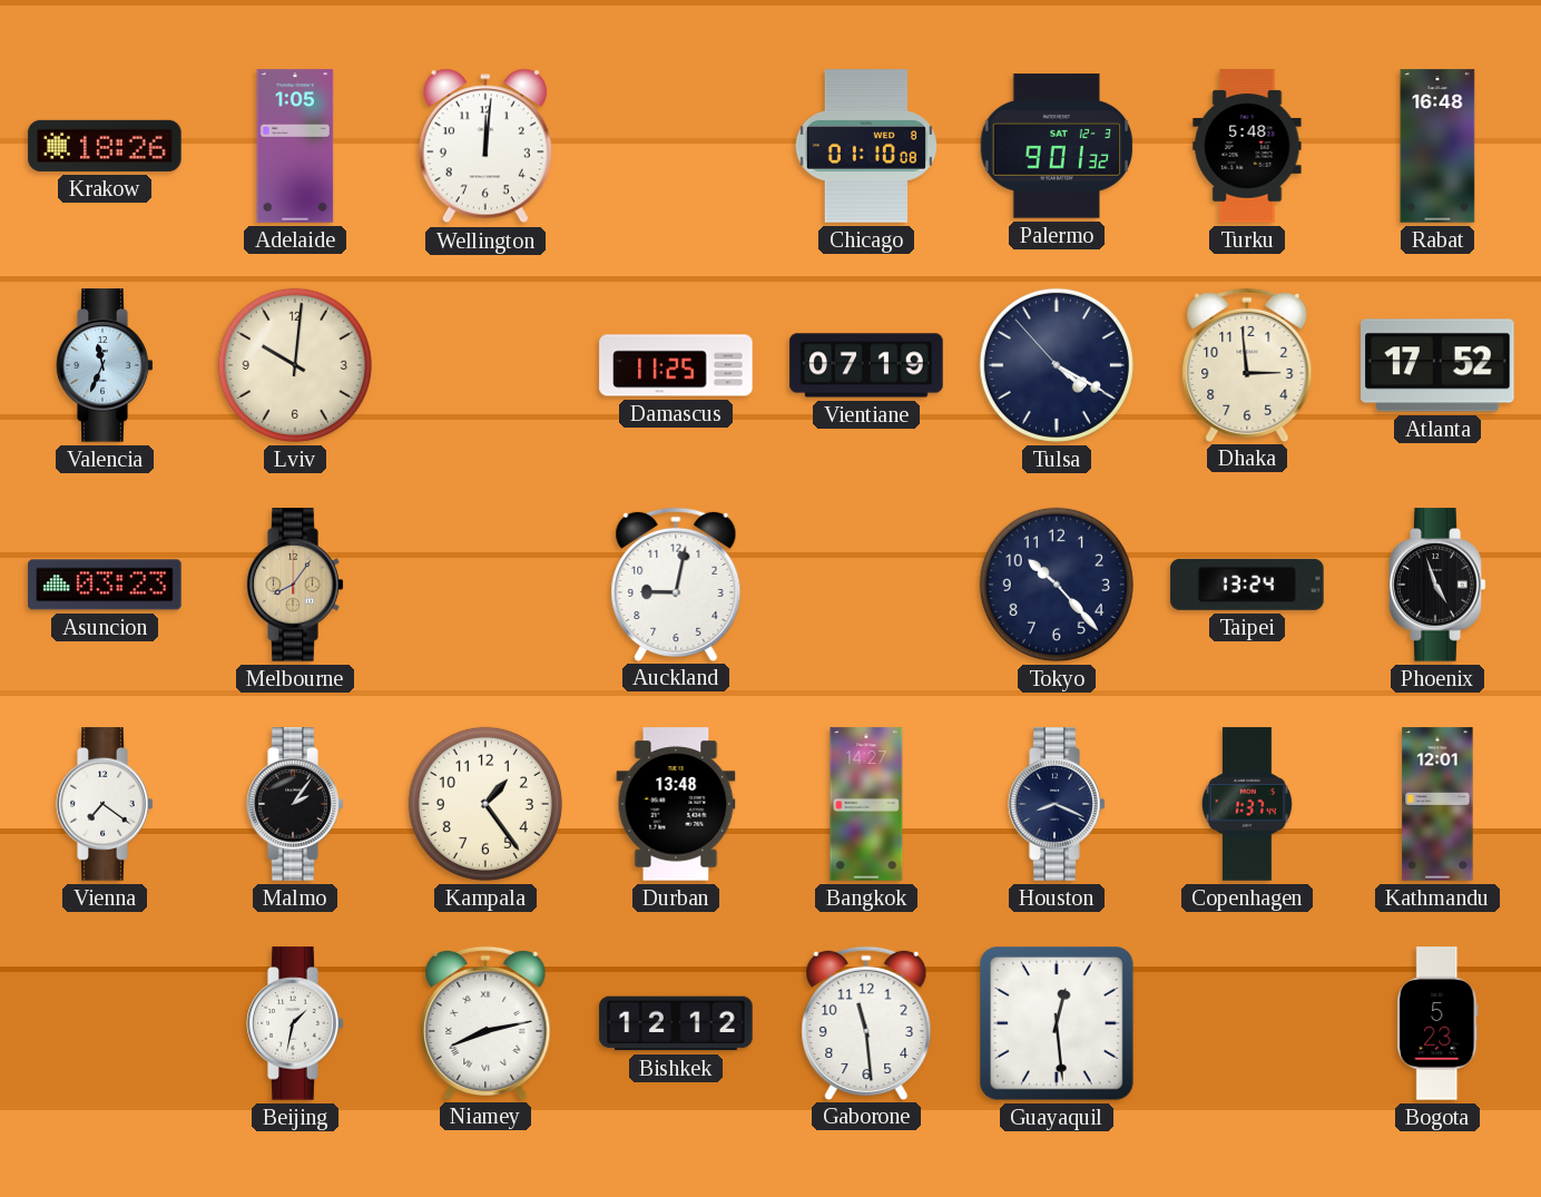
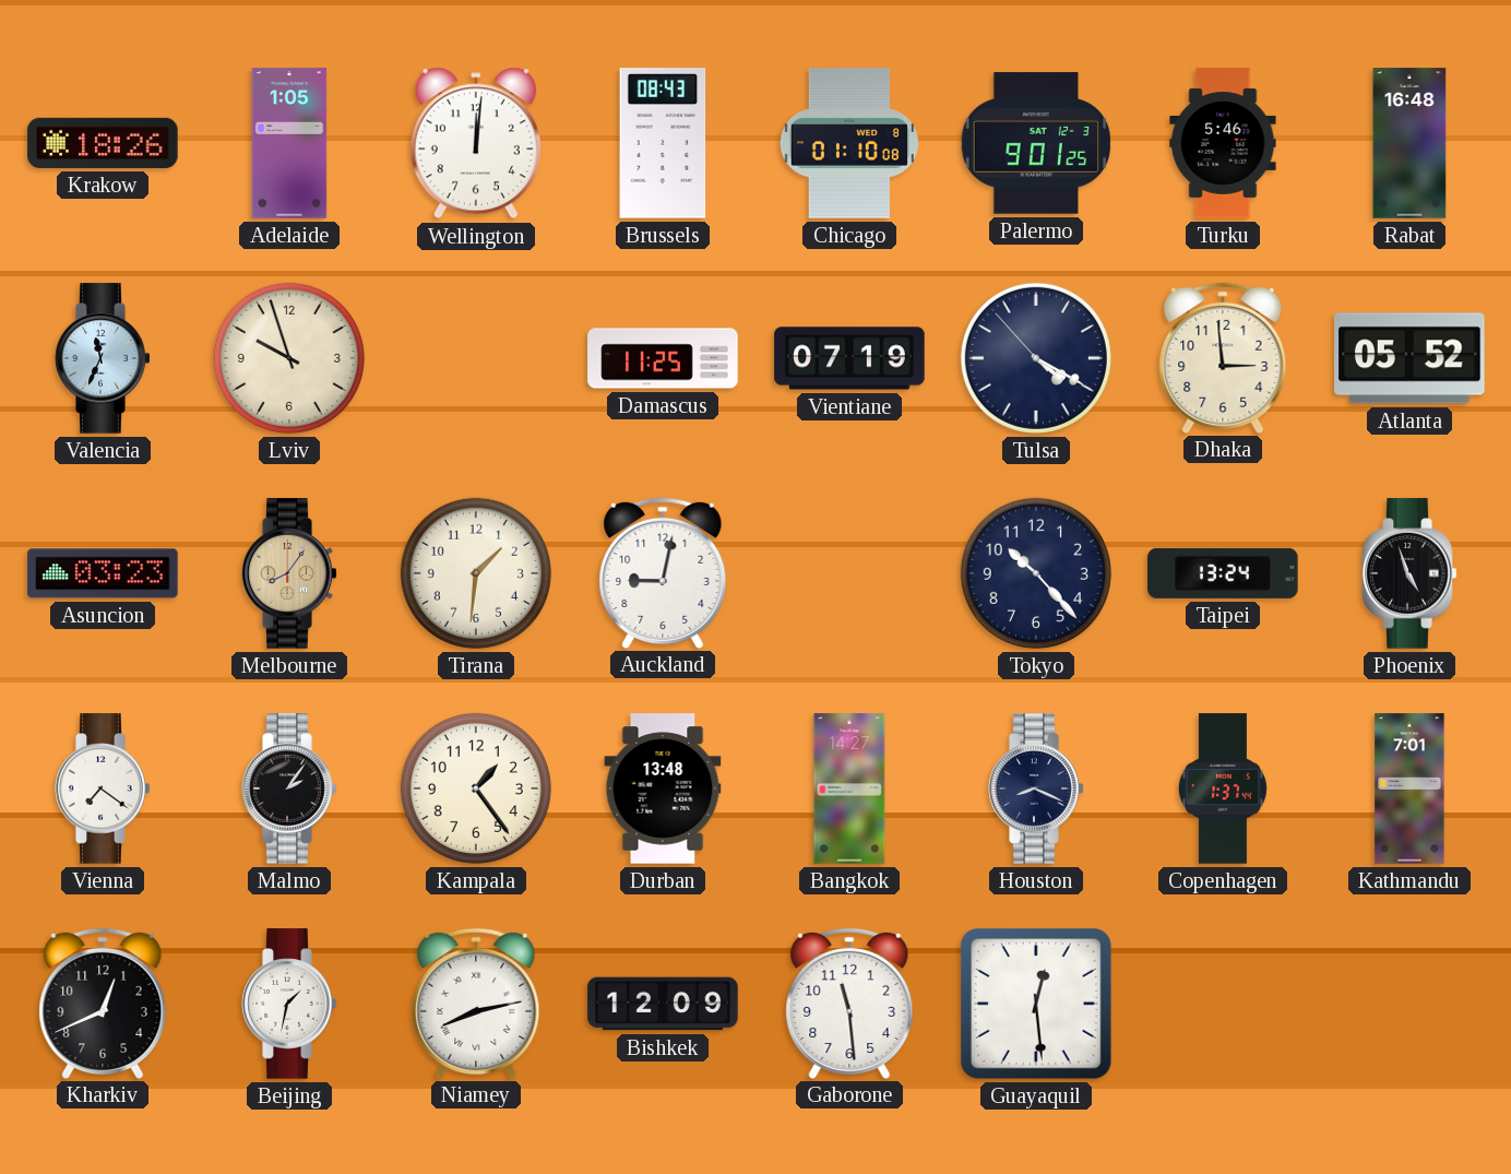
Brussels: none -> 08:43
Palermo: 9:01:32 -> 9:01:25
Turku: 5:48 -> 5:46
Lviv: 10:01 -> 9:57
Atlanta: 17:52 -> 05:52
Tirana: none -> 1:31
Kathmandu: 12:01 -> 7:01
Kharkiv: none -> 12:41
Bishkek: 12:12 -> 12:09
Bogota: 5:23 -> none
